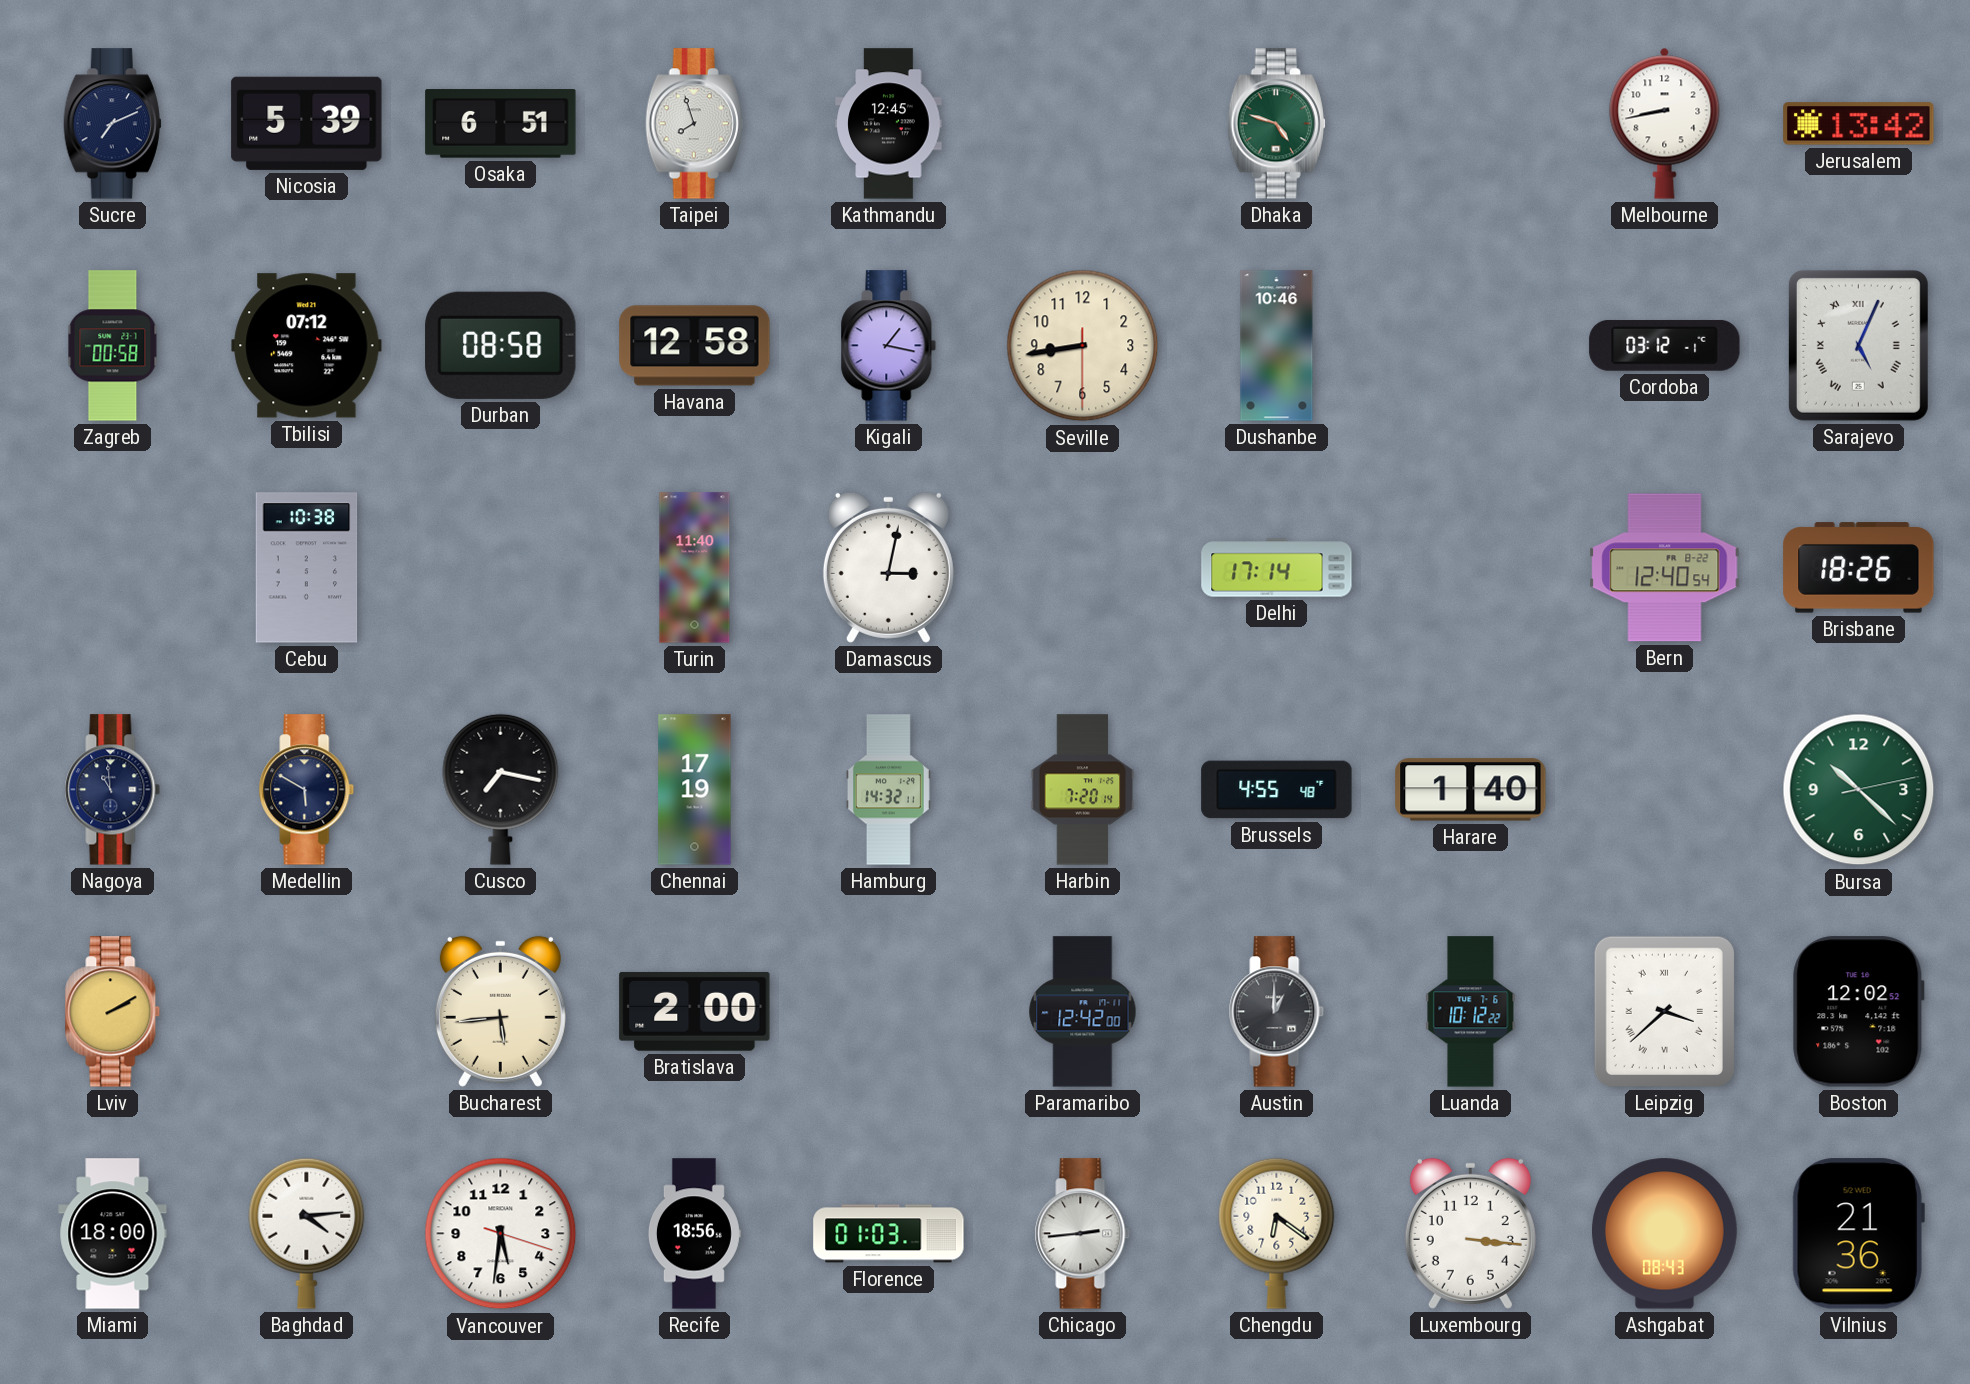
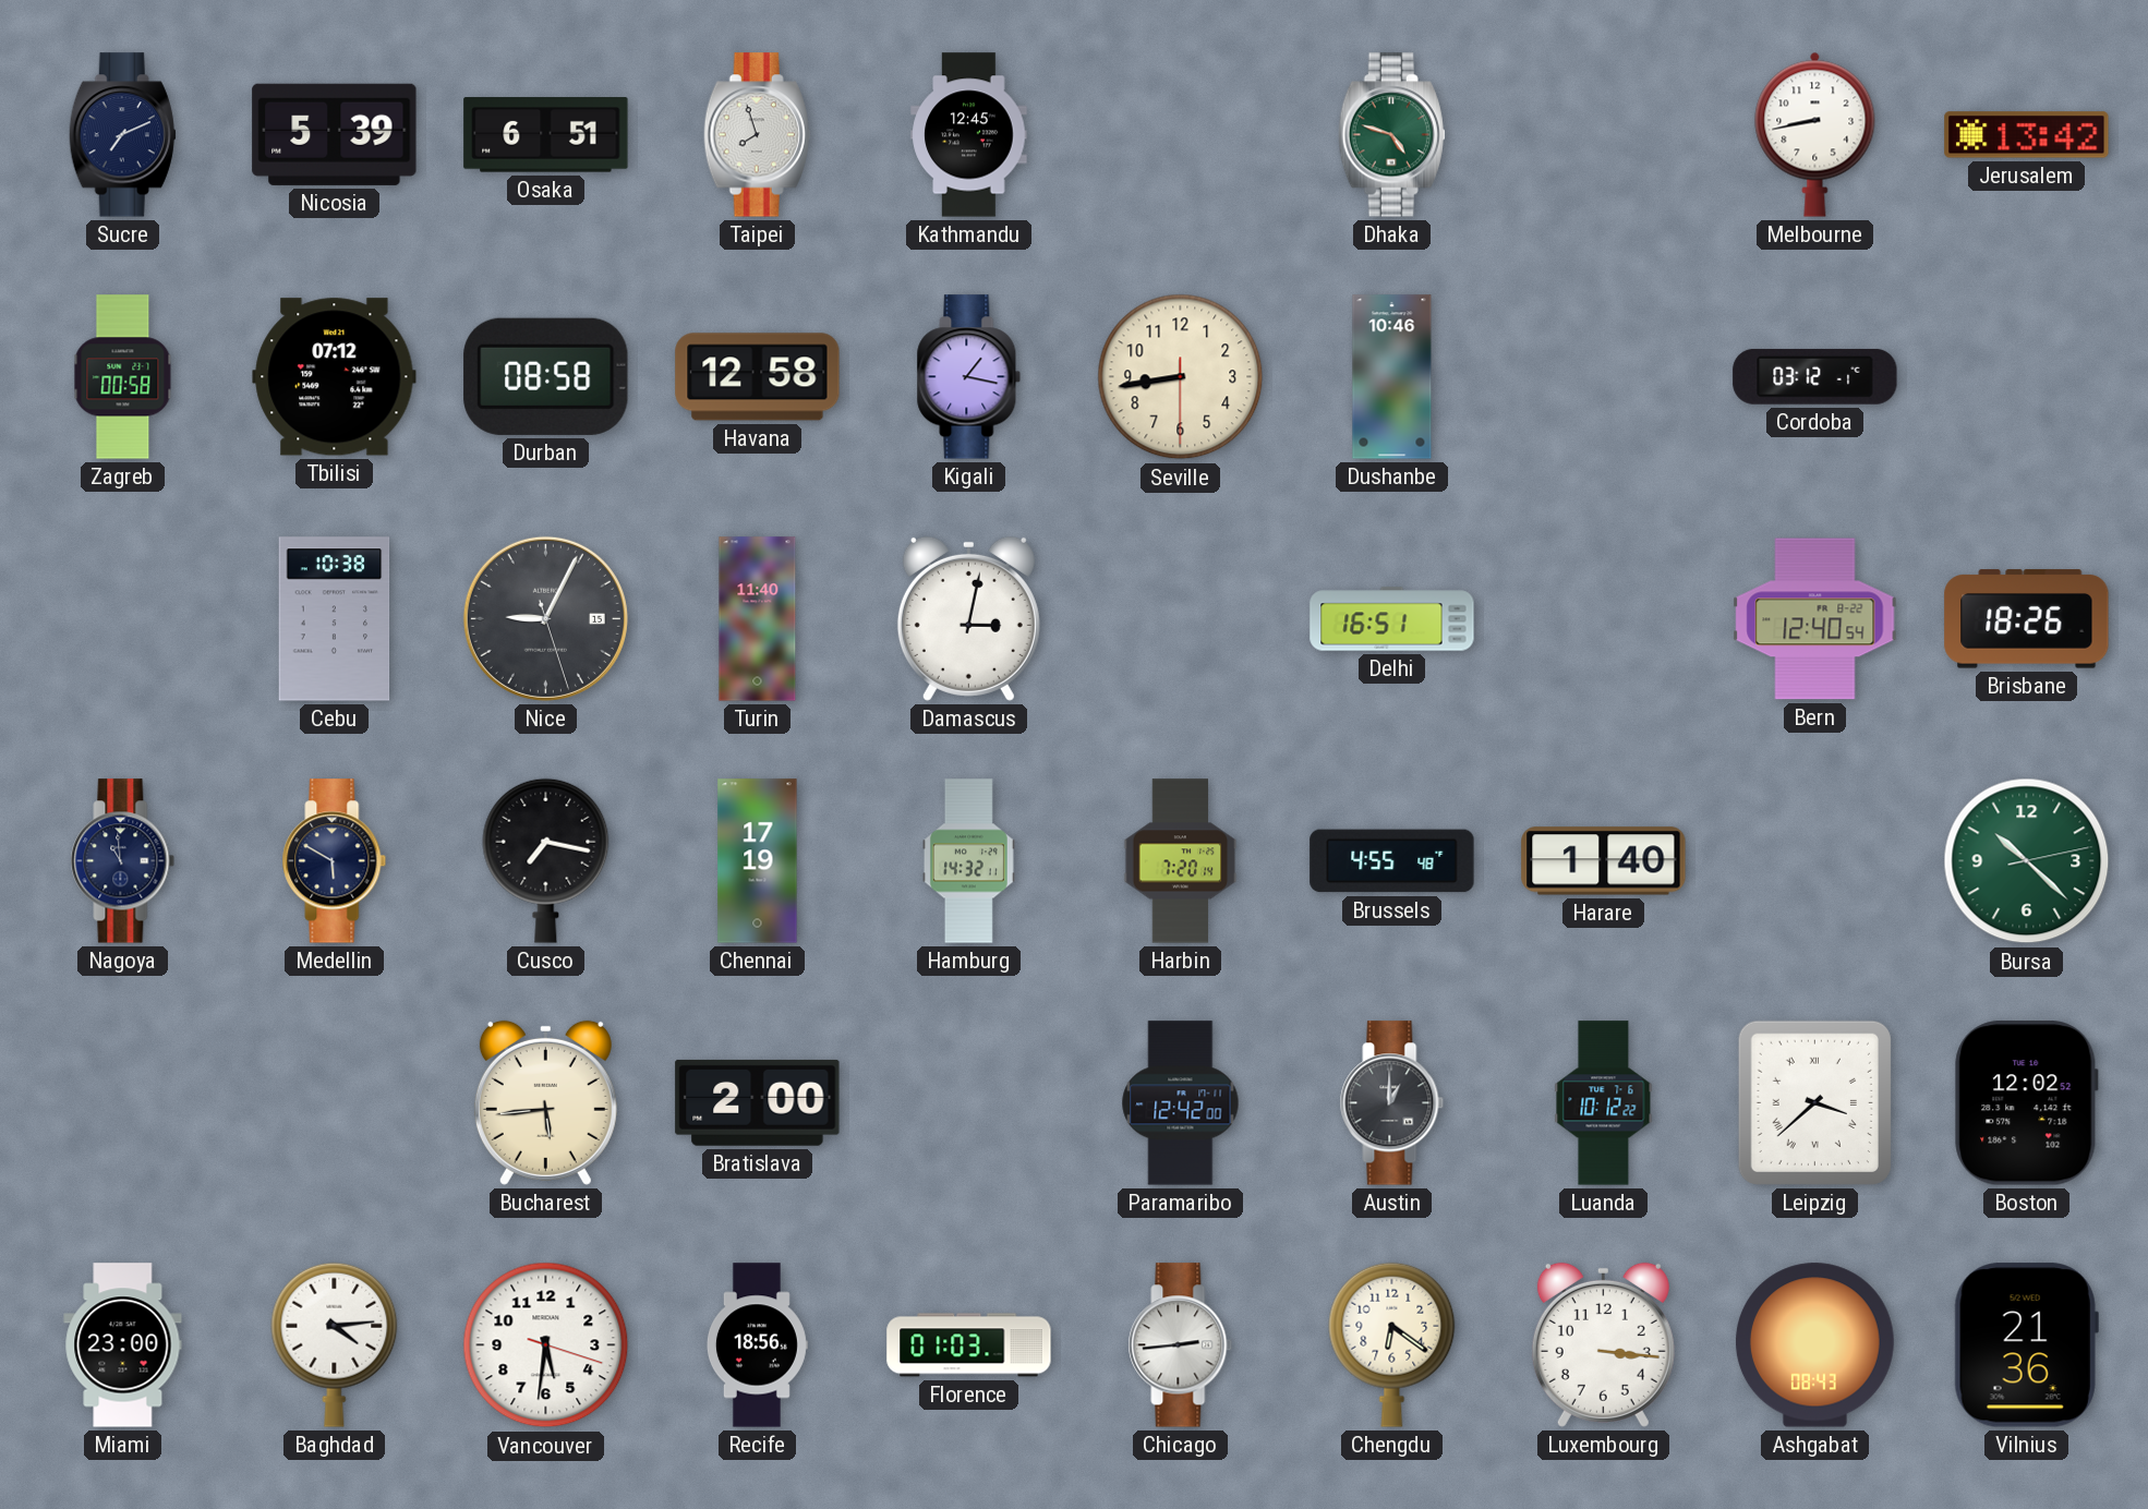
Sarajevo: 5:04 -> none
Nice: none -> 9:04
Delhi: 17:14 -> 16:51
Lviv: 2:10 -> none
Miami: 18:00 -> 23:00
